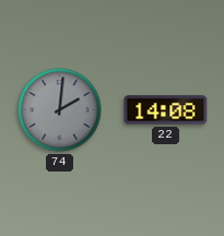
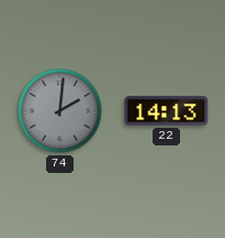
22: 14:08 -> 14:13
